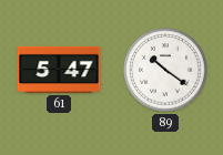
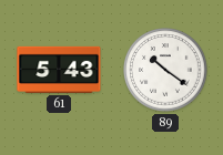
61: 5:47 -> 5:43
